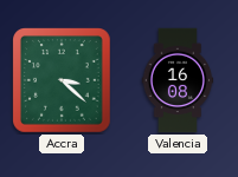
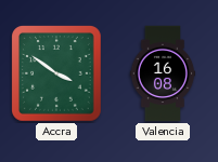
Accra: 3:22 -> 3:51
